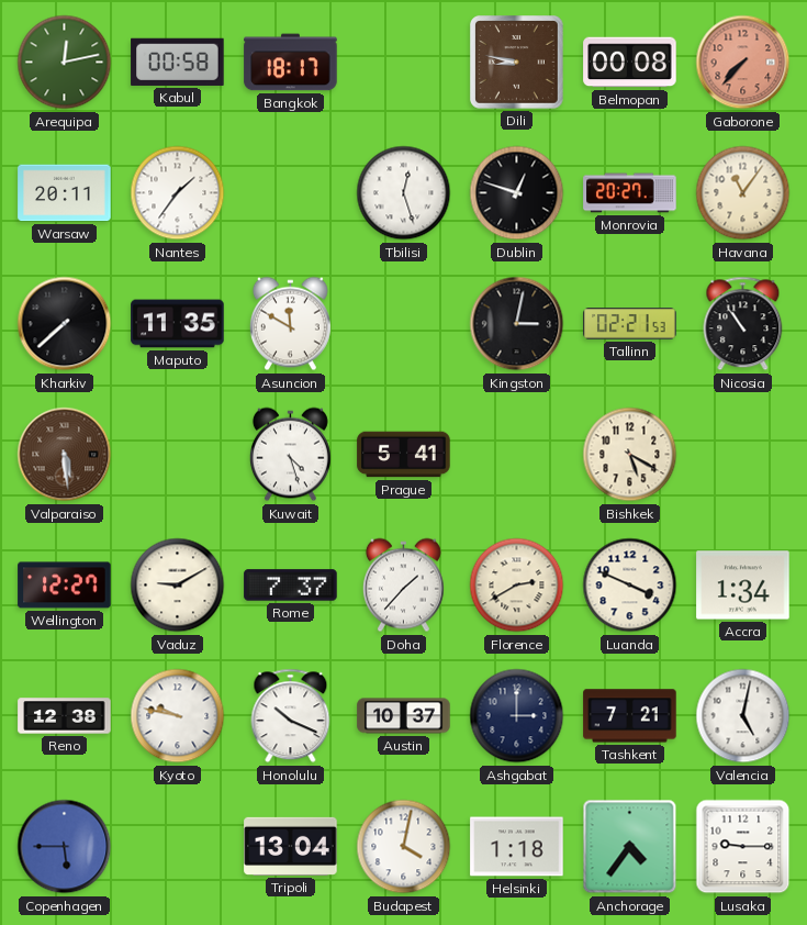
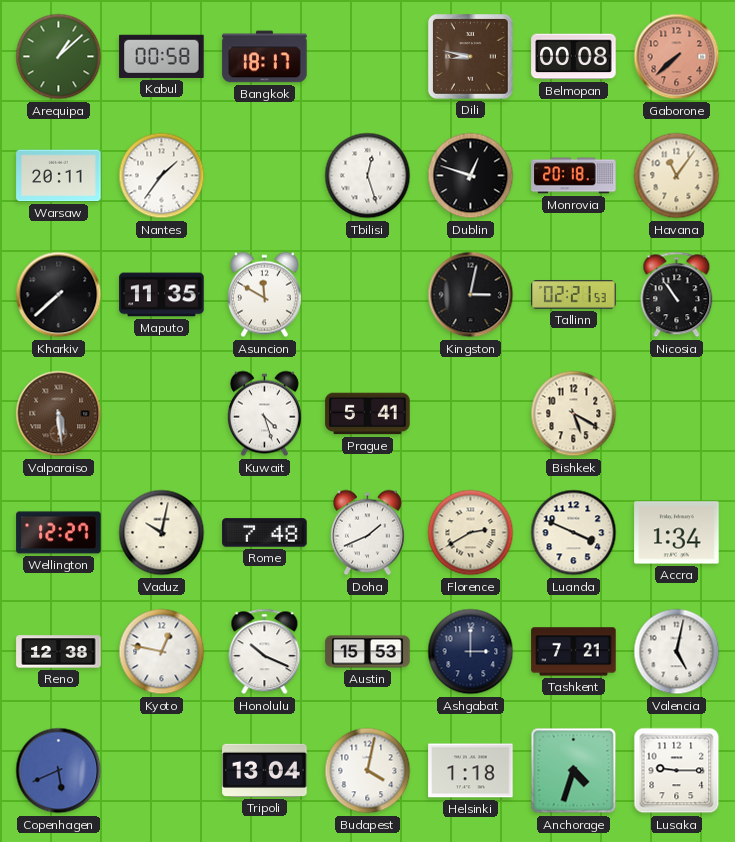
Arequipa: 12:13 -> 1:08
Gaborone: 7:37 -> 7:38
Monrovia: 20:27 -> 20:18
Vaduz: 9:10 -> 10:02
Rome: 7:37 -> 7:48
Doha: 1:37 -> 1:41
Kyoto: 9:47 -> 12:47
Austin: 10:37 -> 15:53
Copenhagen: 5:45 -> 5:41
Anchorage: 4:36 -> 4:33
